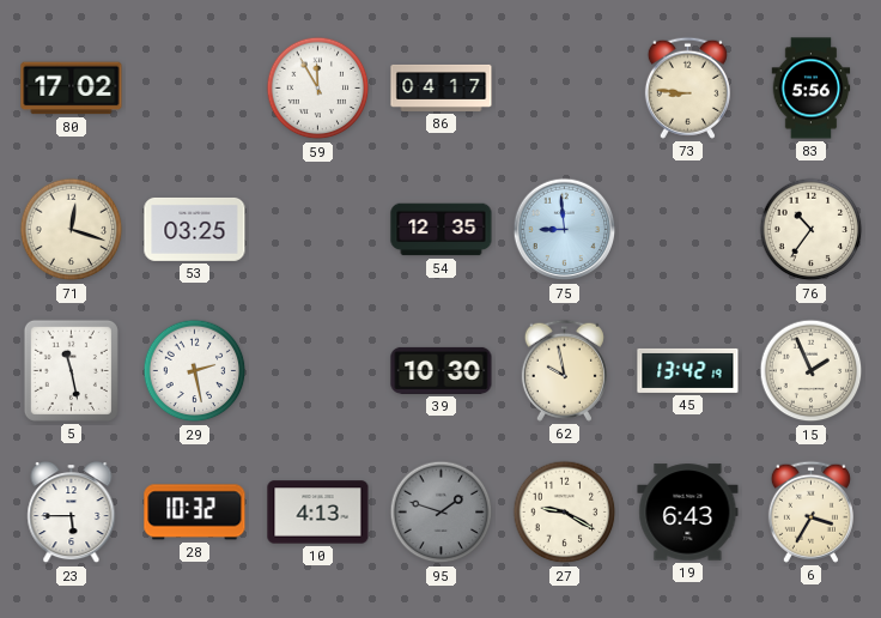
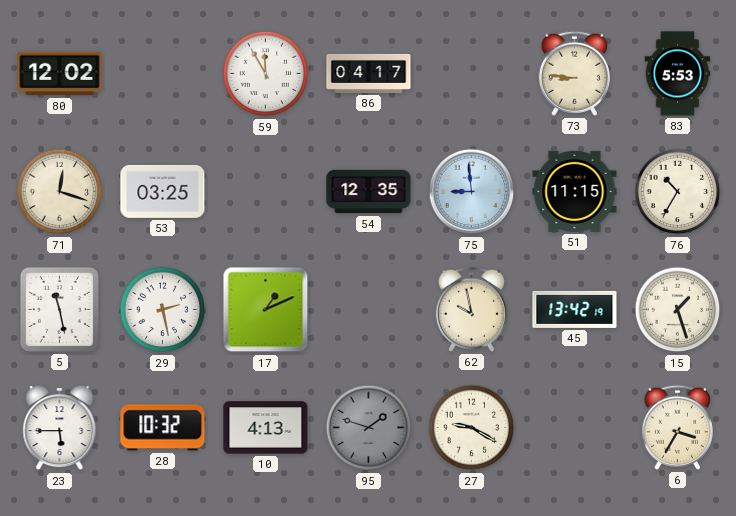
80: 17:02 -> 12:02
83: 5:56 -> 5:53
51: none -> 11:15
76: 10:36 -> 10:35
17: none -> 1:11
39: 10:30 -> none
15: 1:56 -> 1:27
19: 6:43 -> none
